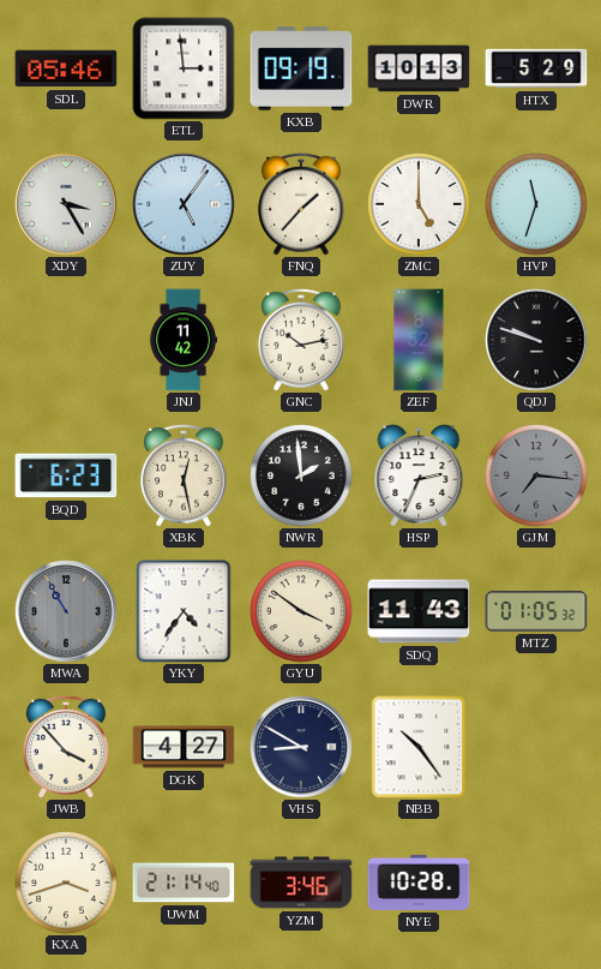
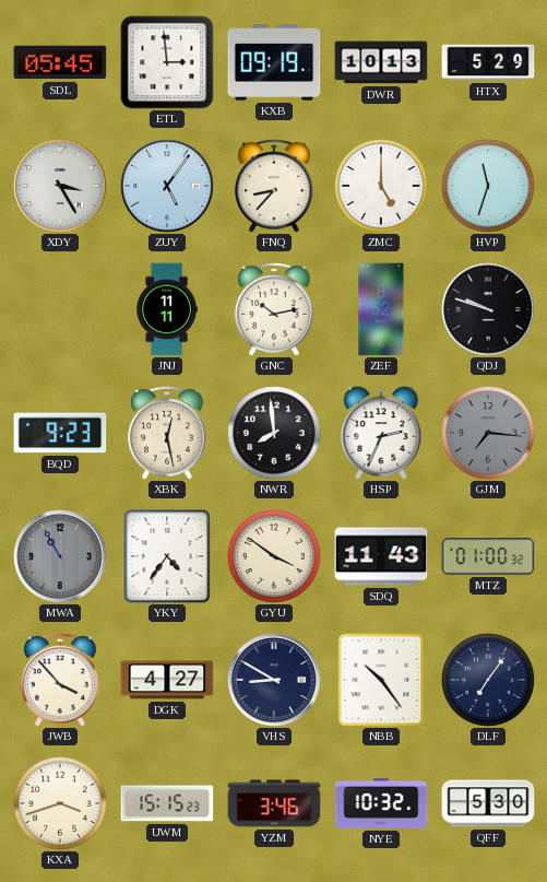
SDL: 05:46 -> 05:45
FNQ: 1:37 -> 8:37
JNJ: 11:42 -> 11:11
BQD: 6:23 -> 9:23
NWR: 1:59 -> 7:59
MTZ: 01:05 -> 01:00
DLF: none -> 7:06
UWM: 21:14 -> 15:15
NYE: 10:28 -> 10:32
QFF: none -> 5:30
